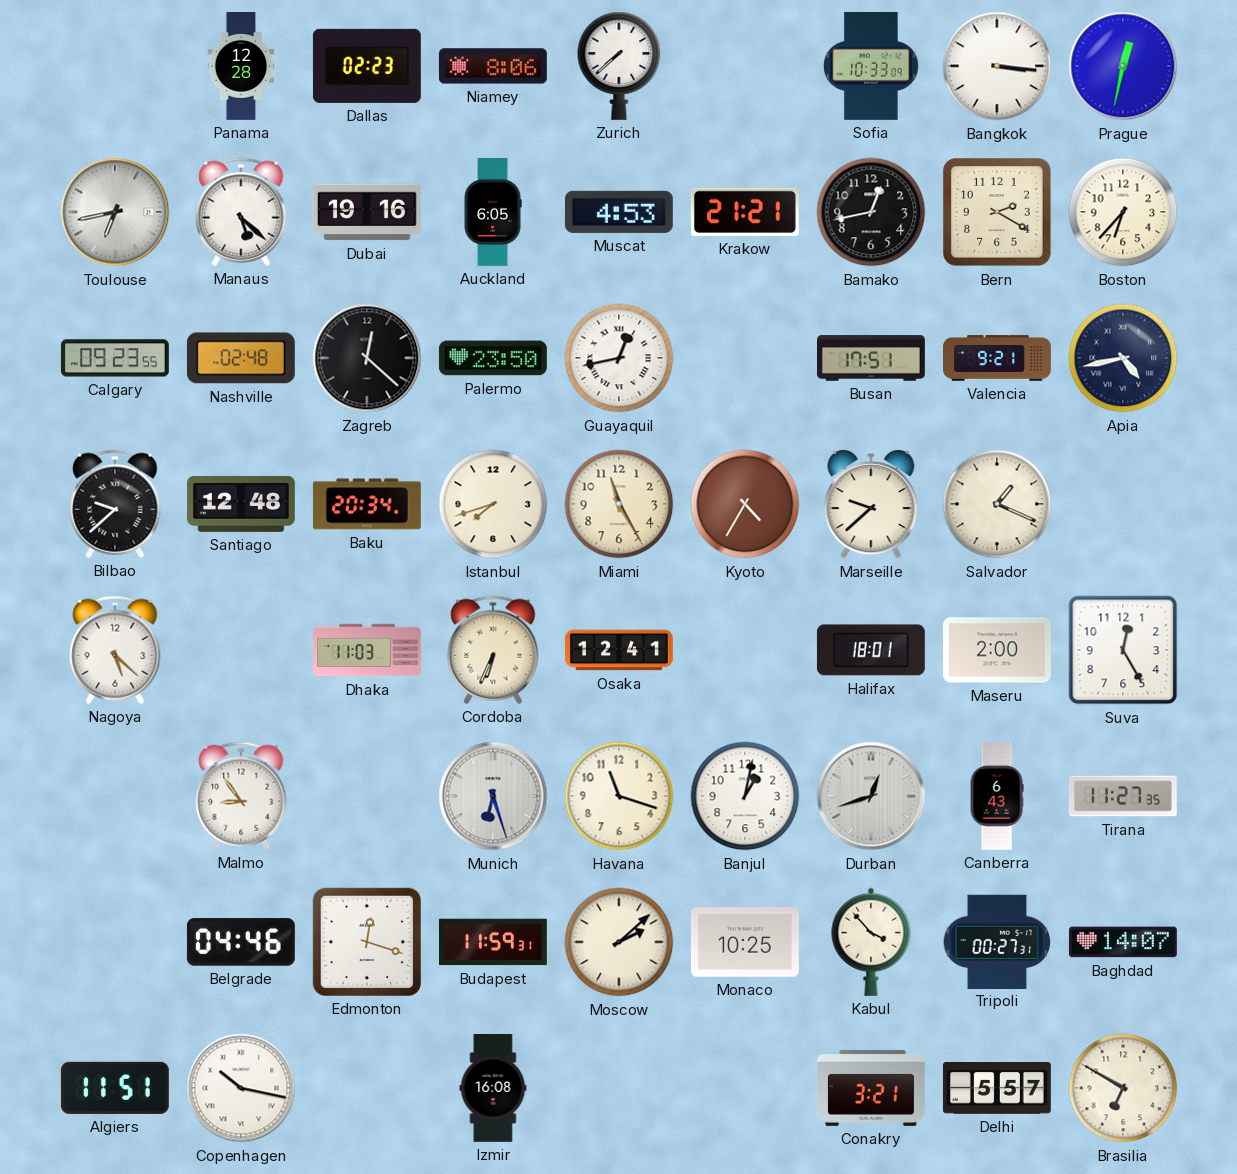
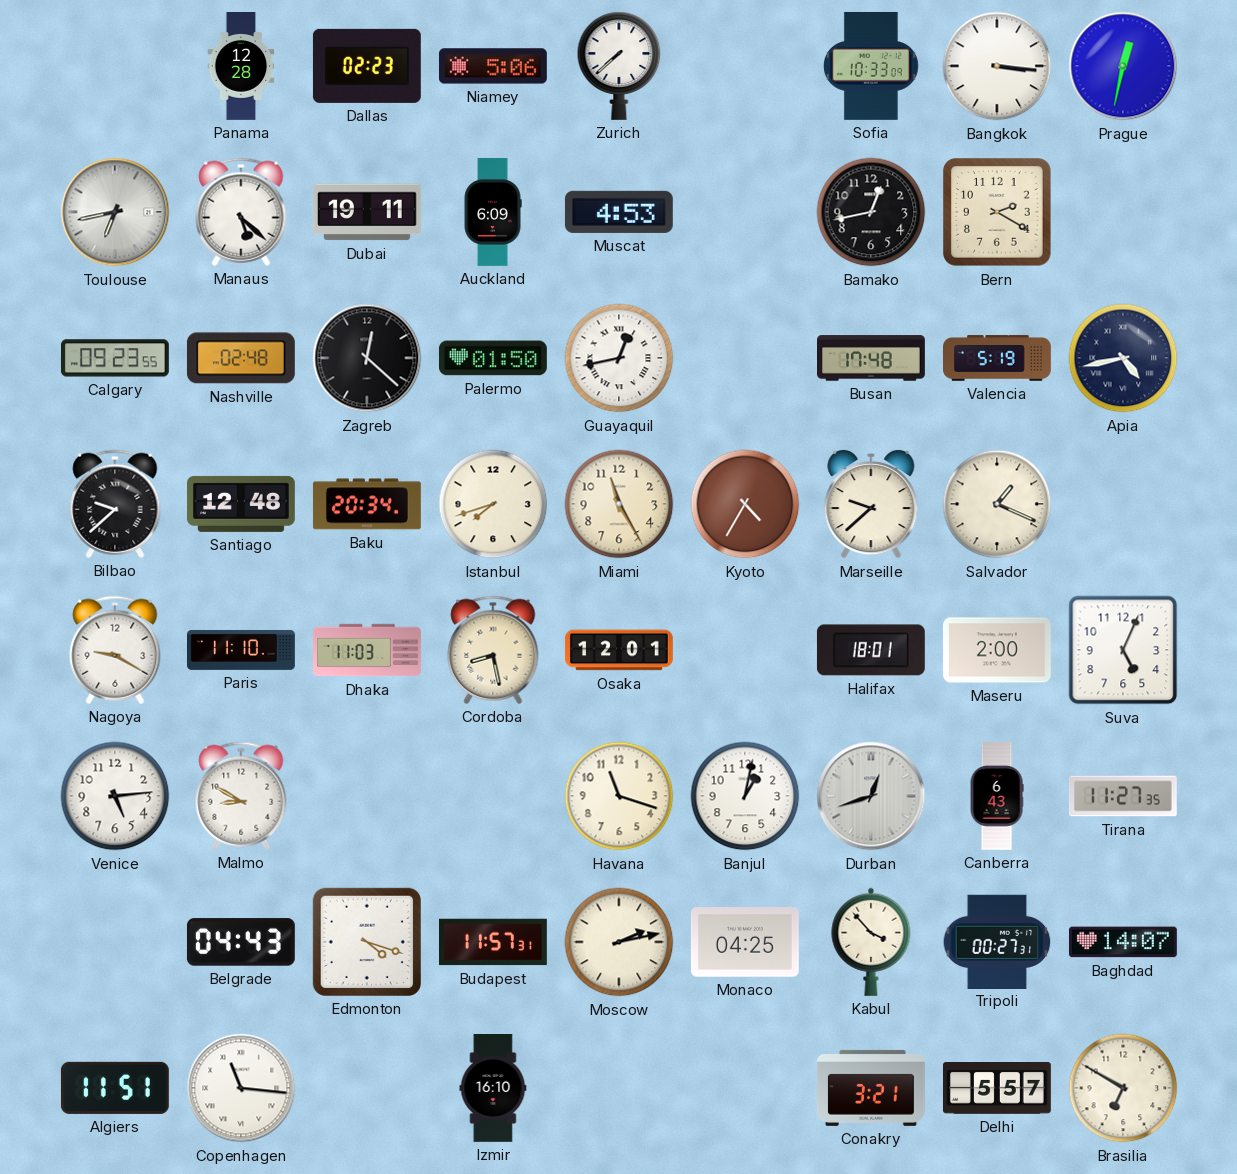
Niamey: 8:06 -> 5:06
Dubai: 19:16 -> 19:11
Auckland: 6:05 -> 6:09
Krakow: 21:21 -> none
Boston: 6:37 -> none
Palermo: 23:50 -> 01:50
Busan: 17:51 -> 17:48
Valencia: 9:21 -> 5:19
Nagoya: 5:22 -> 9:20
Paris: none -> 11:10
Cordoba: 6:34 -> 8:28
Osaka: 12:41 -> 12:01
Suva: 12:25 -> 5:04
Venice: none -> 5:14
Malmo: 8:54 -> 8:50
Munich: 6:27 -> none
Belgrade: 04:46 -> 04:43
Edmonton: 12:18 -> 4:18
Budapest: 11:59 -> 11:57
Moscow: 2:08 -> 2:13
Monaco: 10:25 -> 04:25
Copenhagen: 10:17 -> 11:16
Izmir: 16:08 -> 16:10
